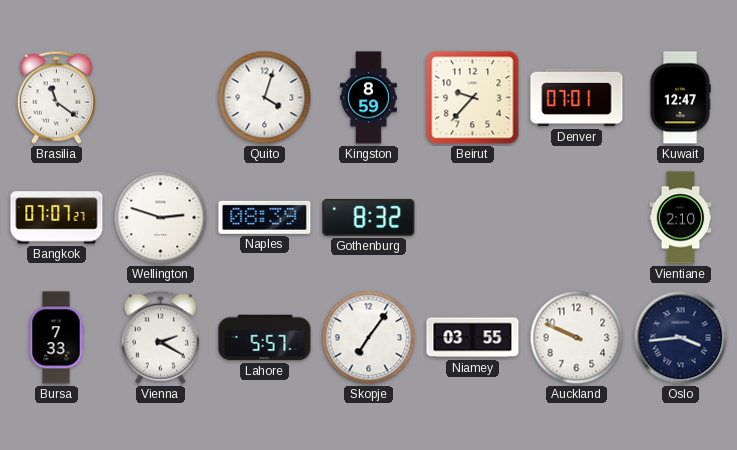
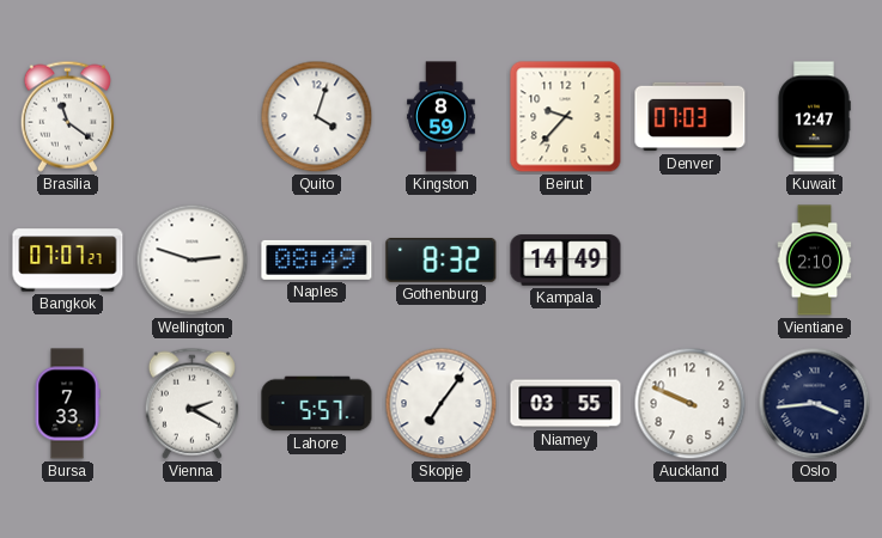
Denver: 07:01 -> 07:03
Naples: 08:39 -> 08:49
Kampala: none -> 14:49
